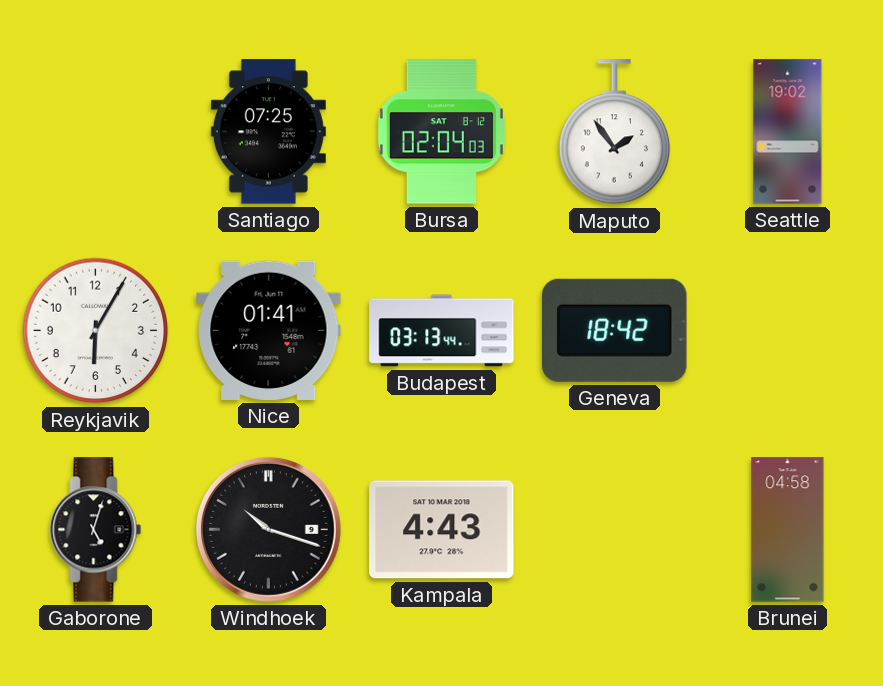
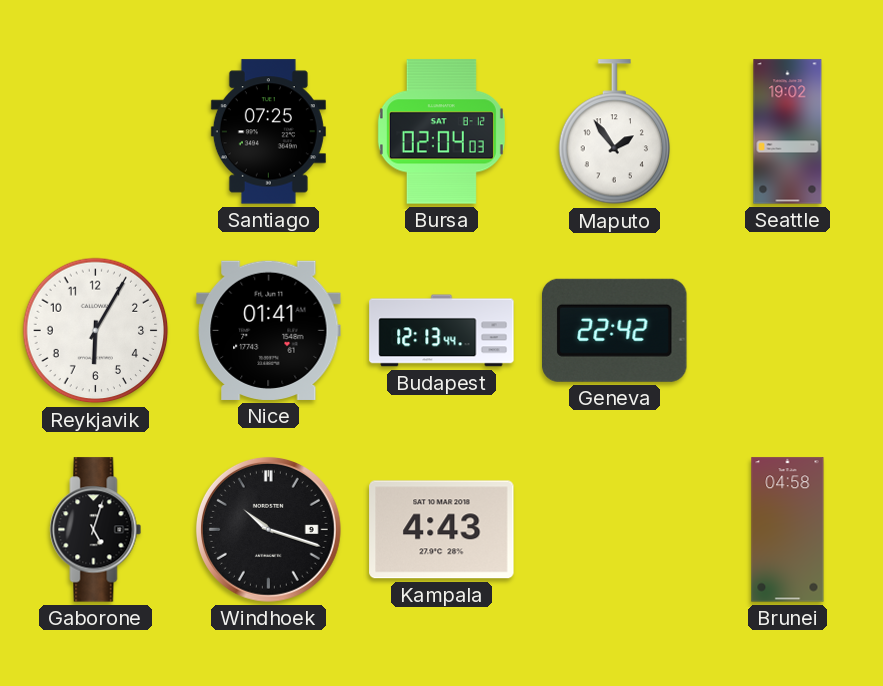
Budapest: 03:13 -> 12:13
Geneva: 18:42 -> 22:42
